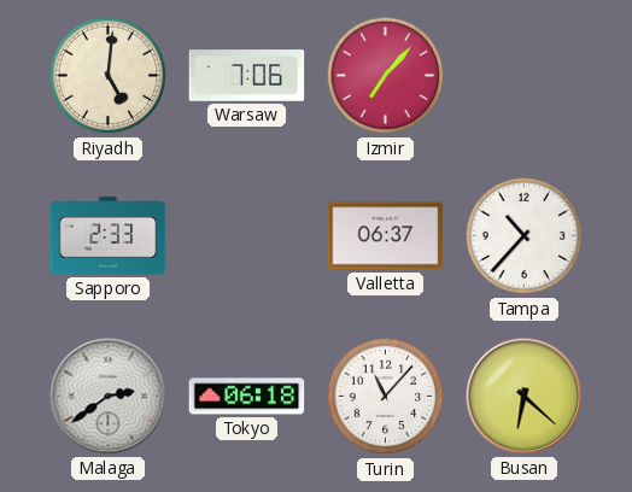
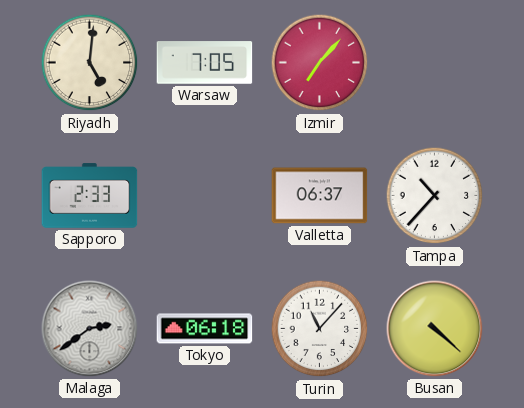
Warsaw: 7:06 -> 7:05
Busan: 6:22 -> 4:22
